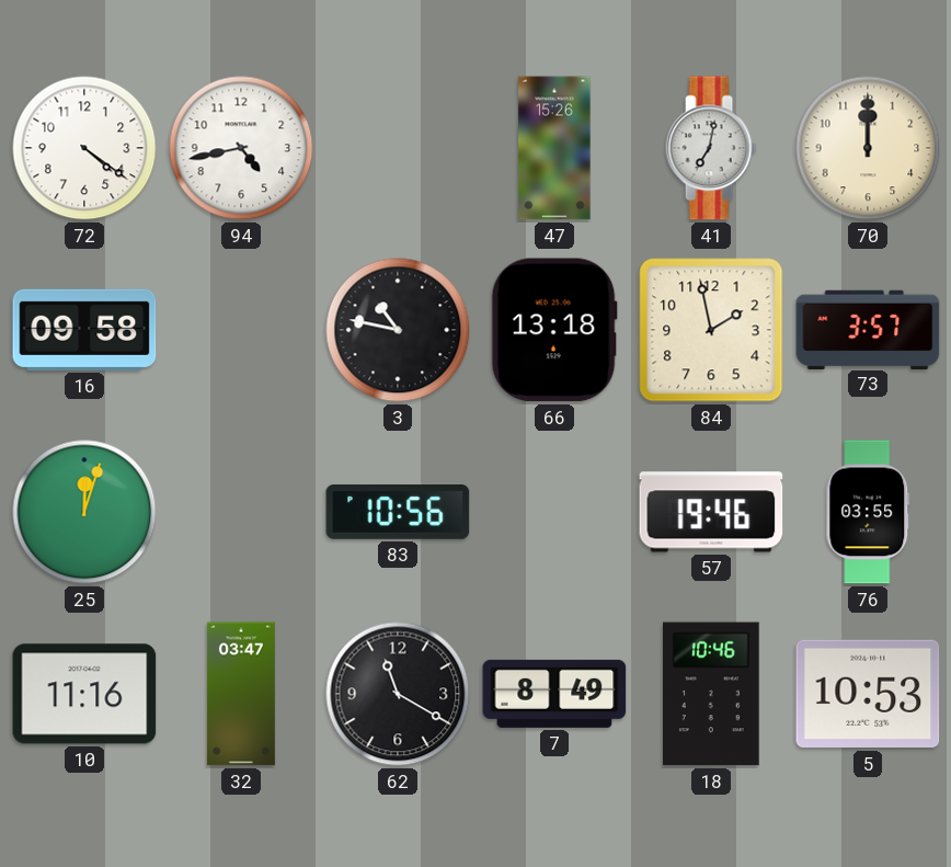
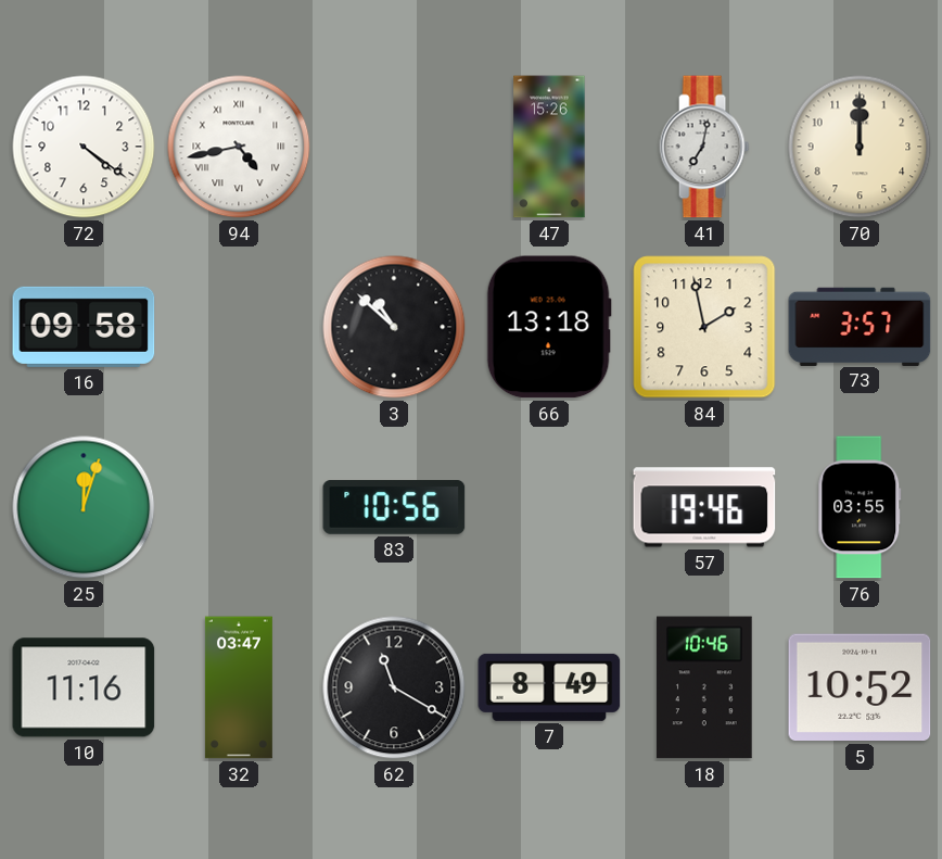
94 numerals: Arabic -> Roman
3: 10:47 -> 10:52
5: 10:53 -> 10:52
